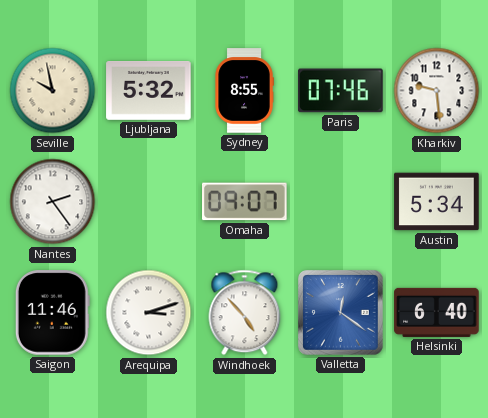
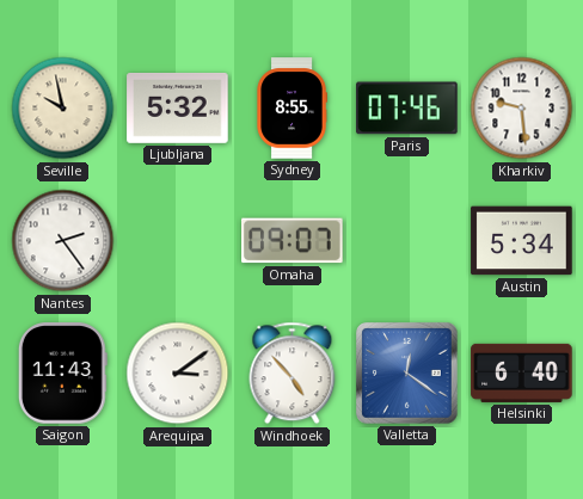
Saigon: 11:46 -> 11:43
Arequipa: 3:12 -> 3:09
